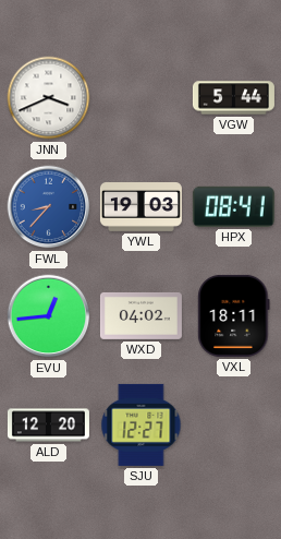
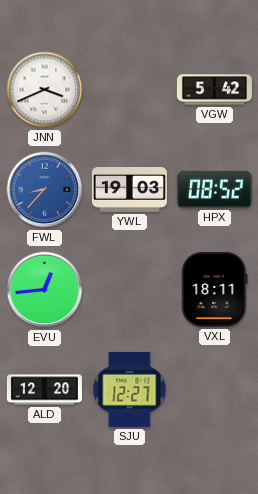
VGW: 5:44 -> 5:42
HPX: 08:41 -> 08:52
WXD: 04:02 -> none
